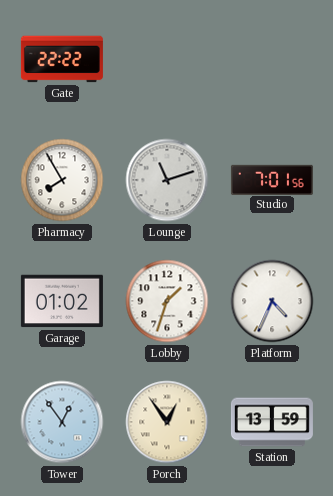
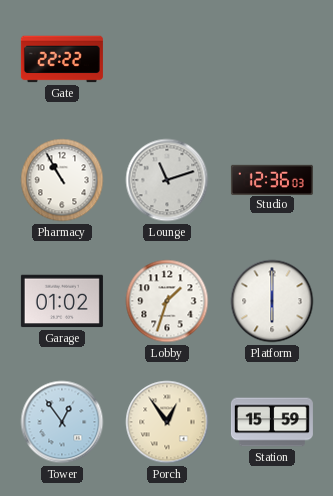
Pharmacy: 7:55 -> 10:55
Studio: 7:01 -> 12:36
Platform: 4:34 -> 6:00
Station: 13:59 -> 15:59
